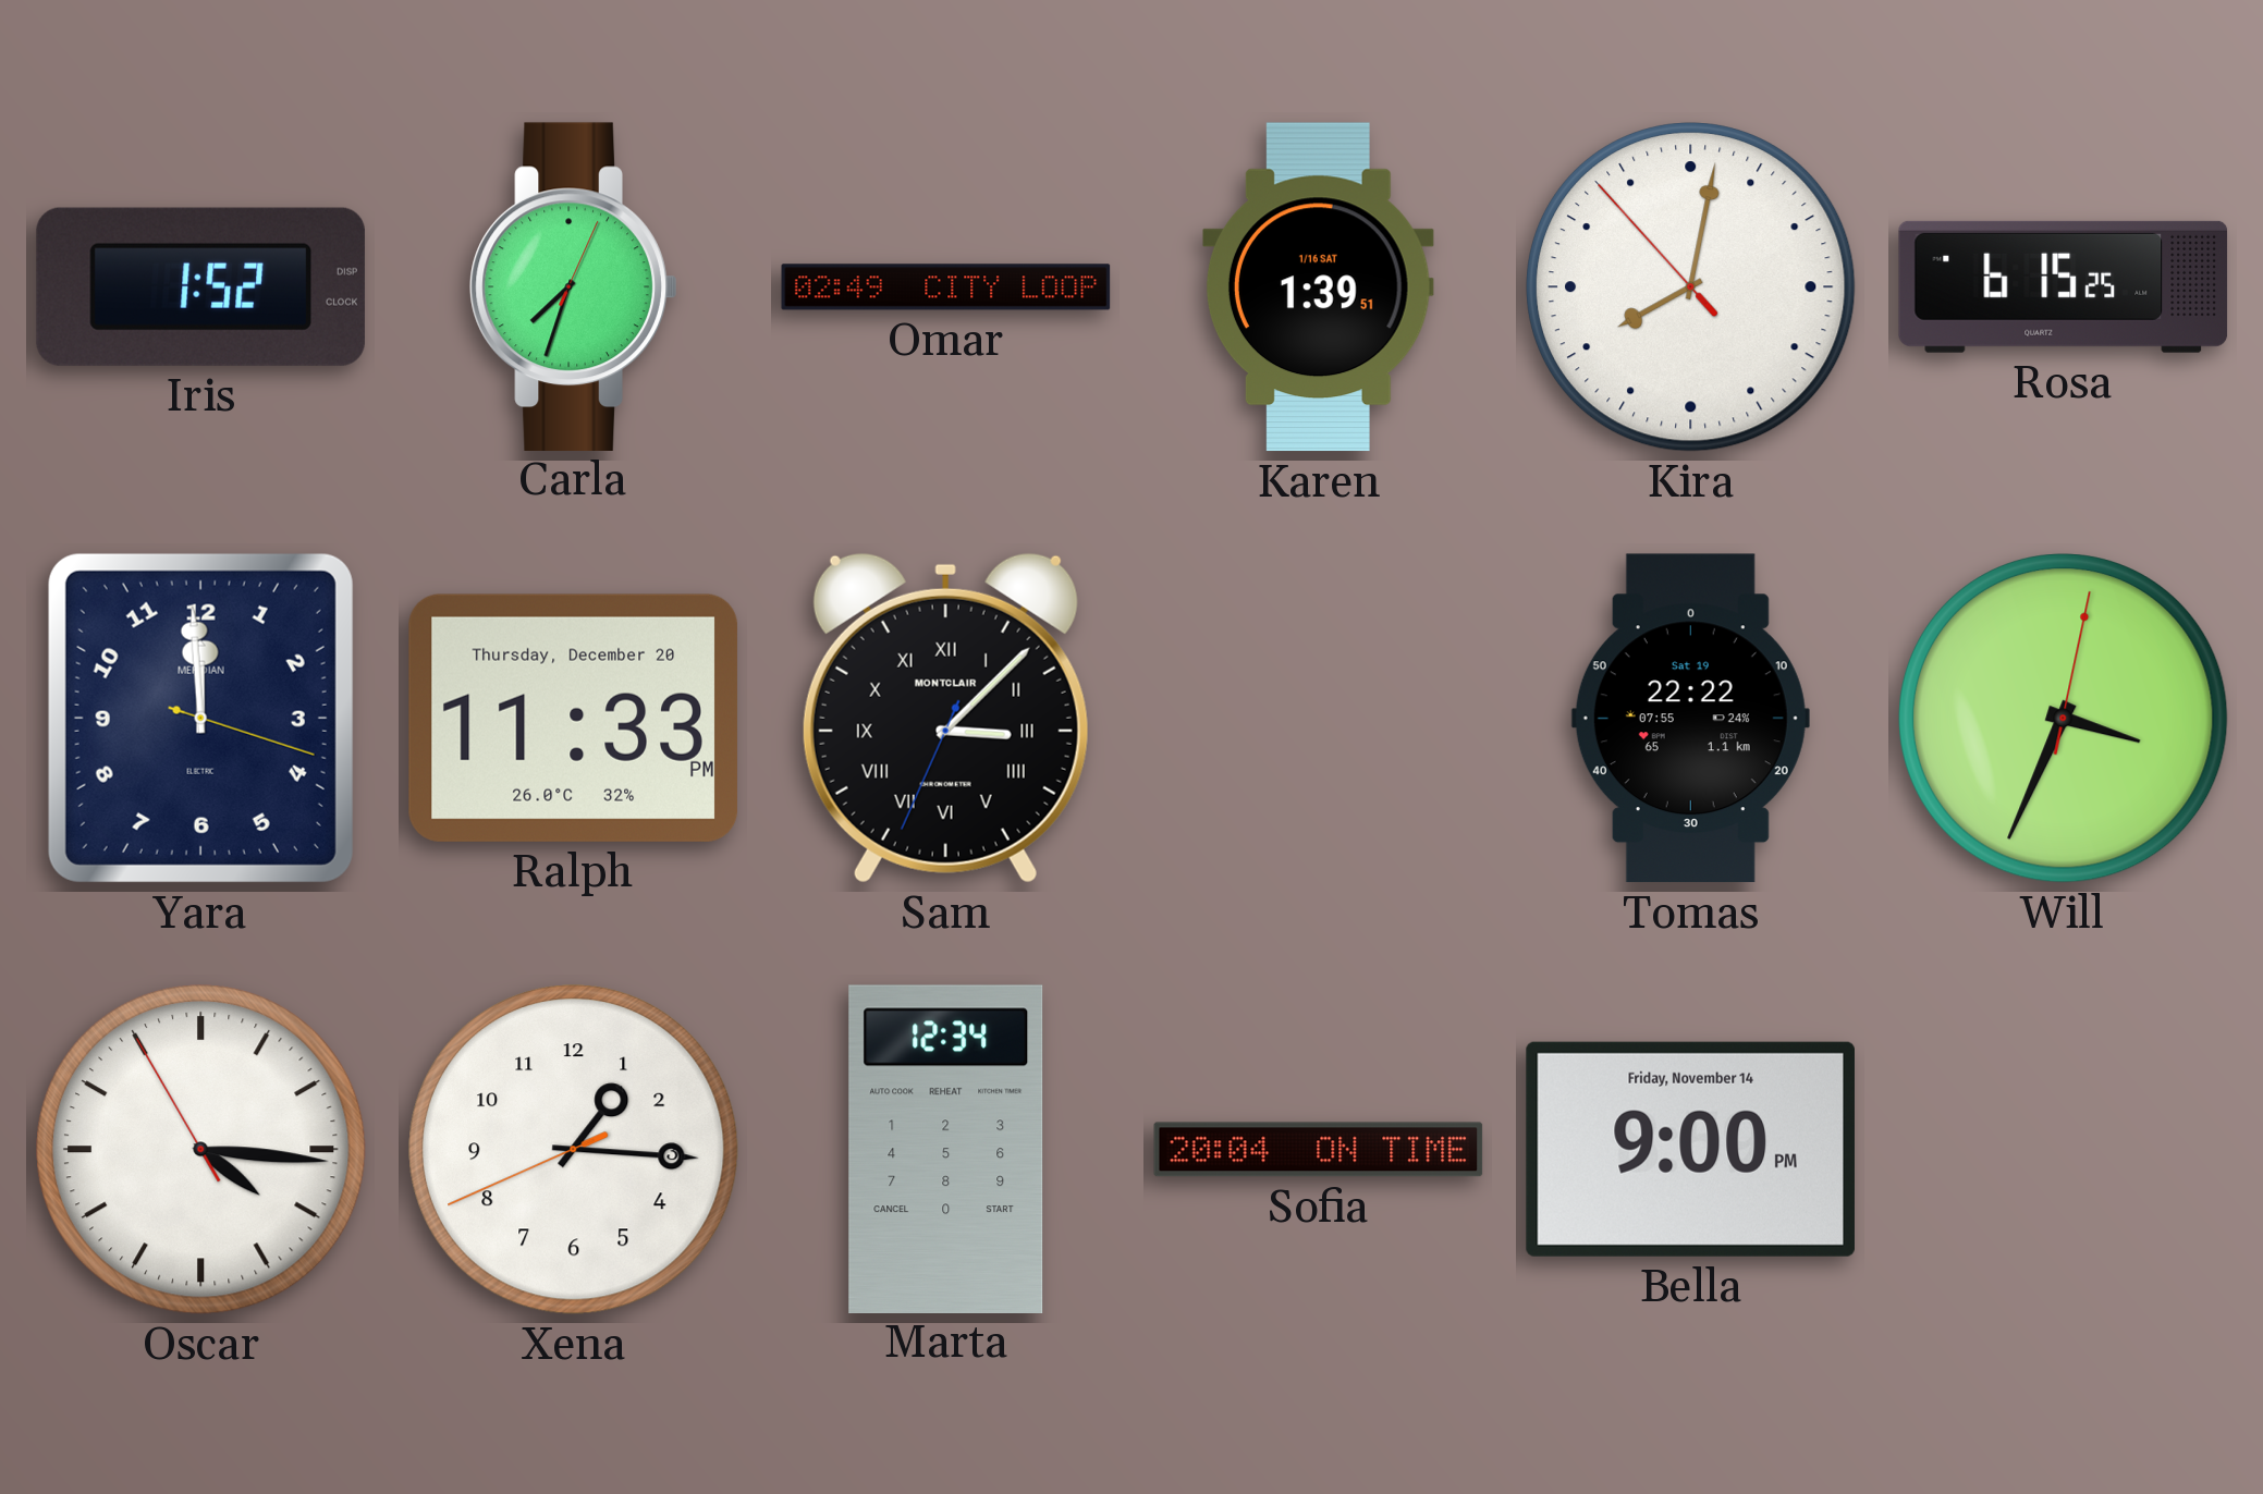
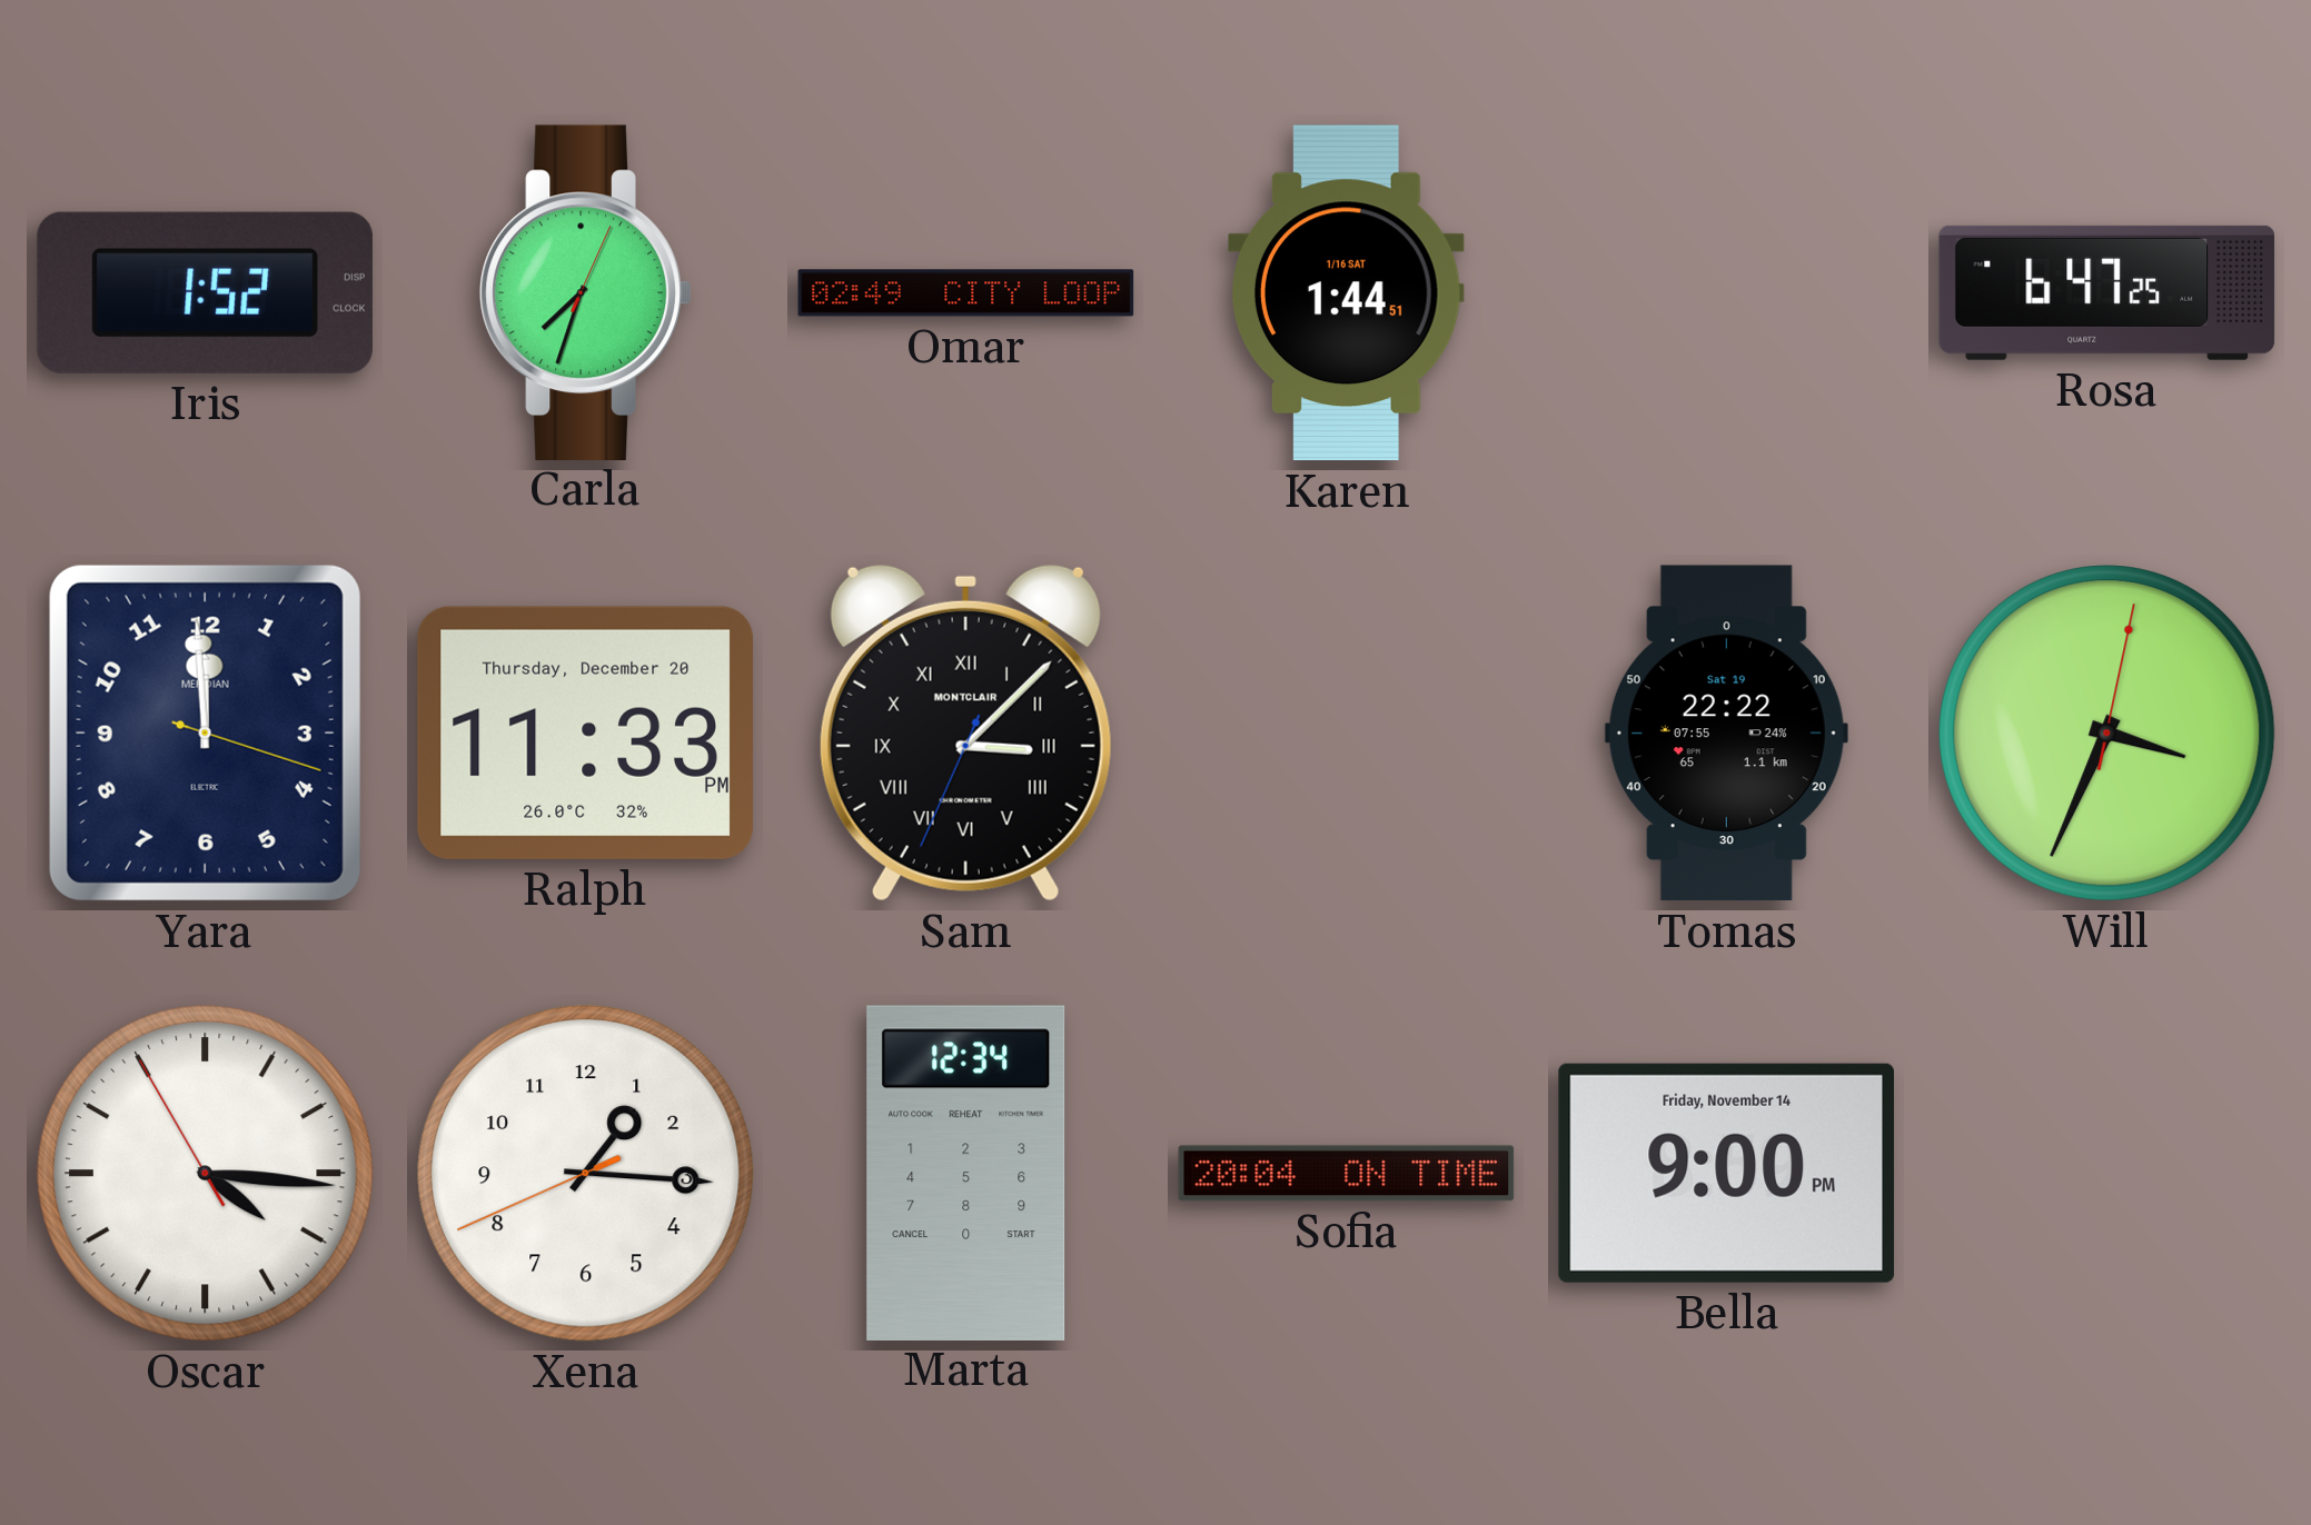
Karen: 1:39 -> 1:44
Kira: 8:01 -> none
Rosa: 6:15 -> 6:47
